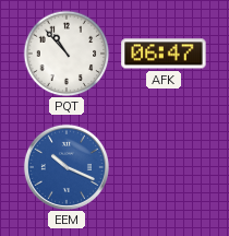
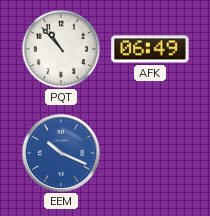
AFK: 06:47 -> 06:49
